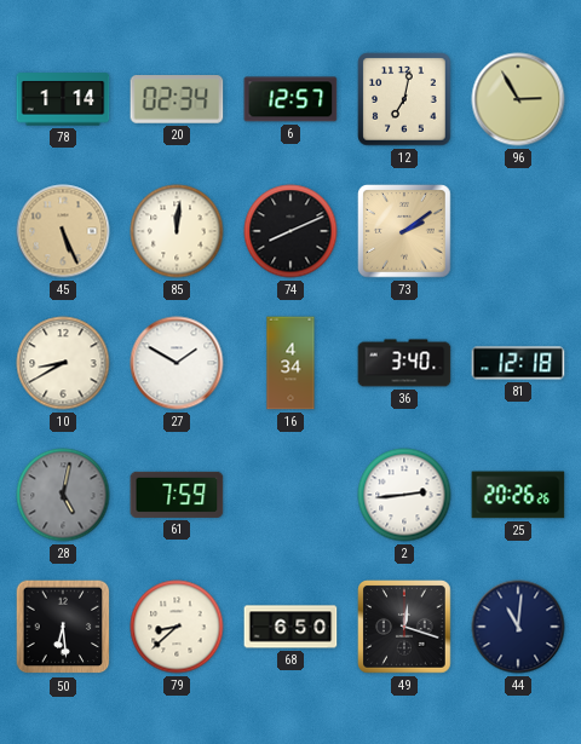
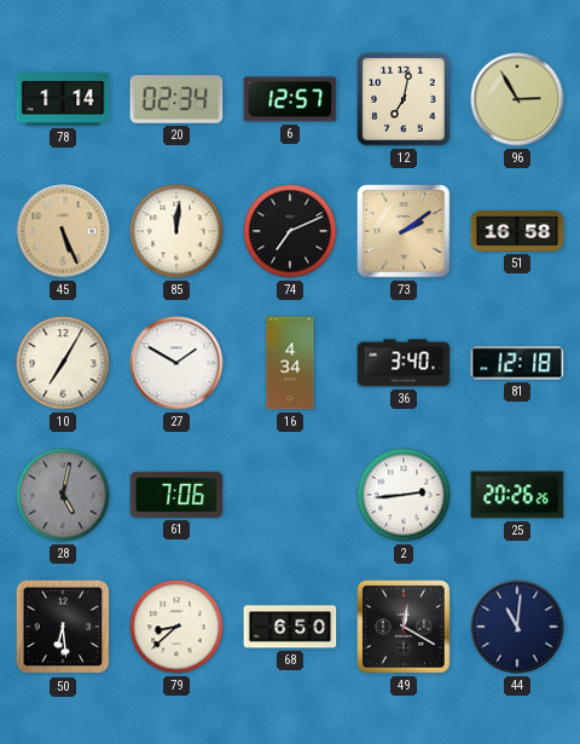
74: 8:11 -> 7:11
51: none -> 16:58
10: 8:40 -> 7:05
61: 7:59 -> 7:06
49: 12:18 -> 12:20
